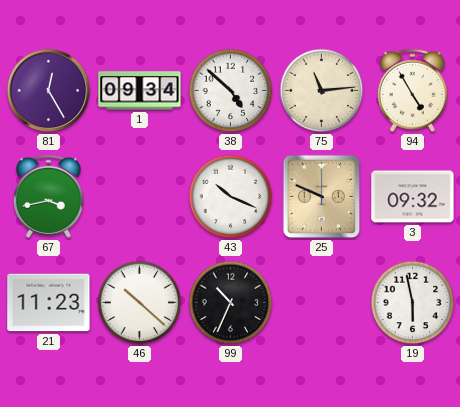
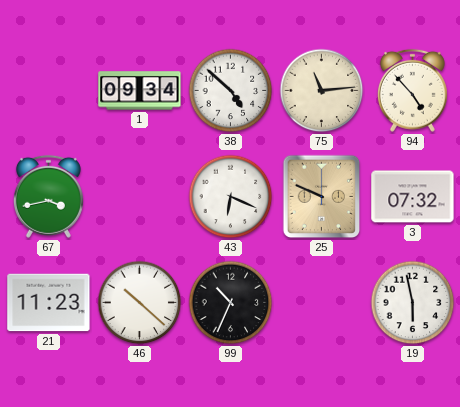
81: 12:25 -> none
94: 4:55 -> 4:53
43: 10:19 -> 6:19
3: 09:32 -> 07:32
